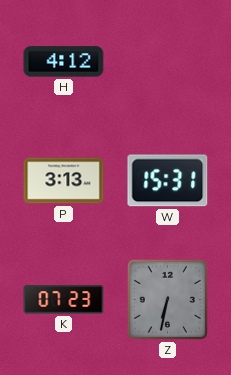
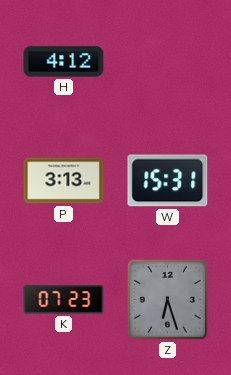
Z: 6:32 -> 6:27
